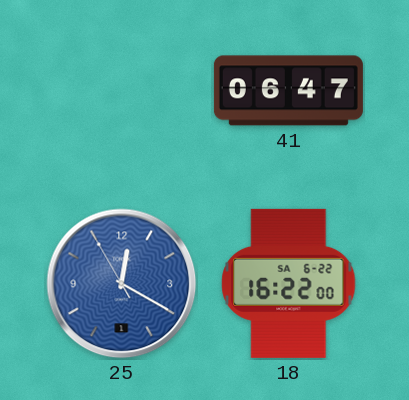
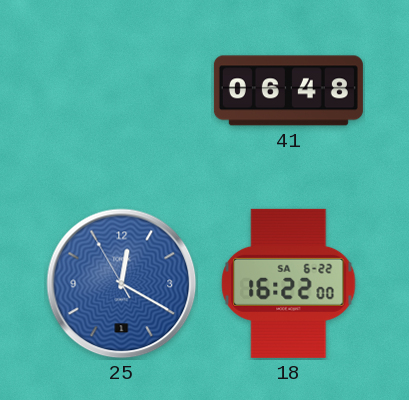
41: 06:47 -> 06:48
